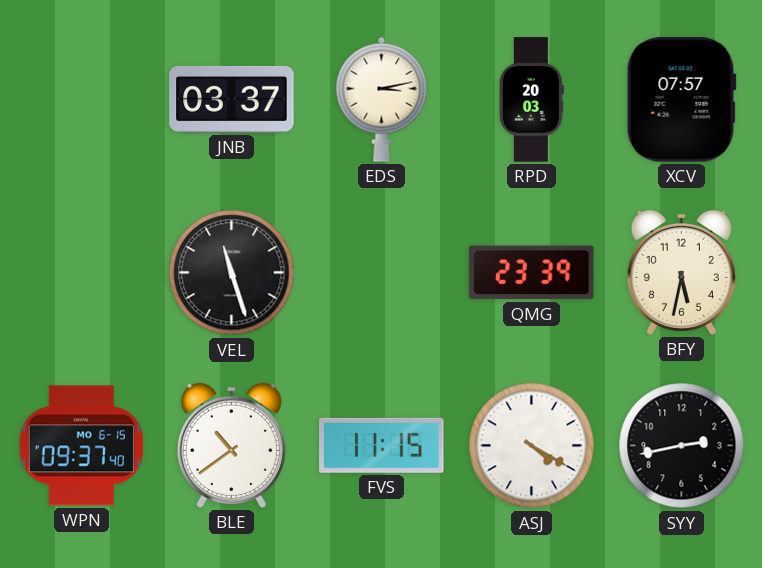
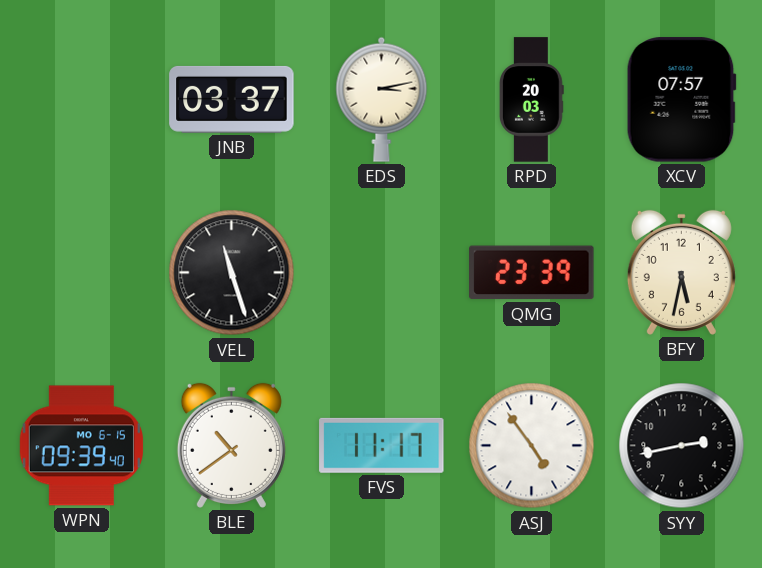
WPN: 09:37 -> 09:39
FVS: 11:15 -> 11:17
ASJ: 4:20 -> 4:54
